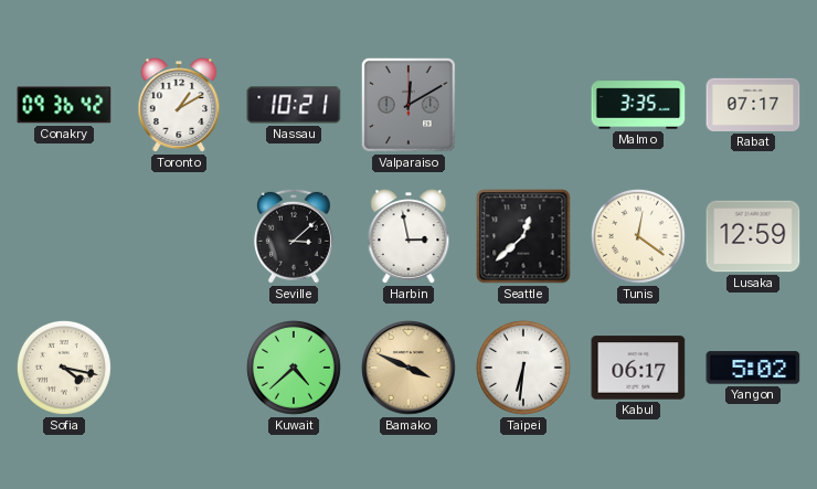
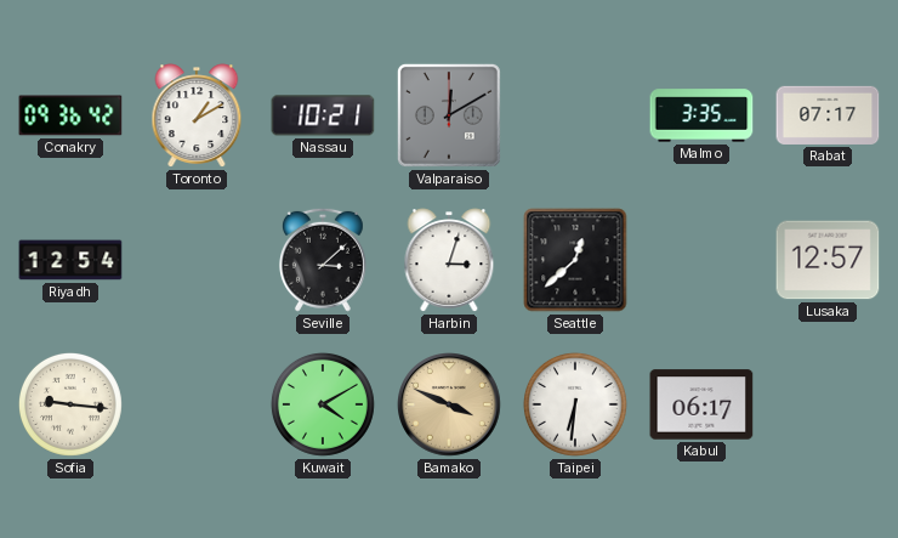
Riyadh: none -> 12:54
Harbin: 2:58 -> 3:03
Tunis: 12:21 -> none
Lusaka: 12:59 -> 12:57
Sofia: 4:17 -> 9:16
Kuwait: 4:38 -> 4:10
Yangon: 5:02 -> none
